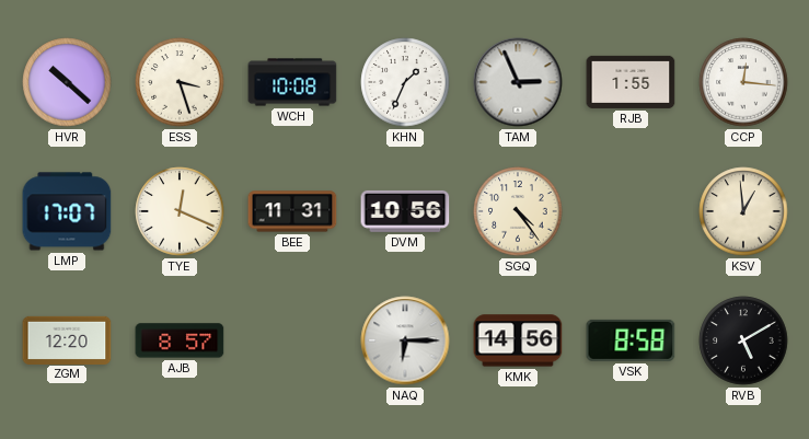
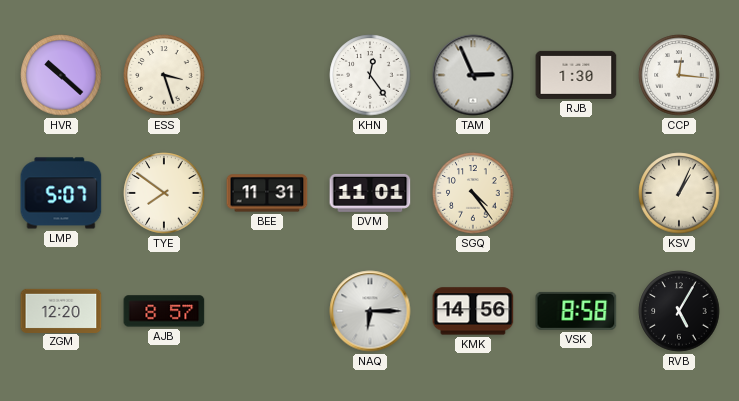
WCH: 10:08 -> none
KHN: 1:34 -> 12:24
RJB: 1:55 -> 1:30
LMP: 17:07 -> 5:07
TYE: 12:19 -> 7:51
DVM: 10:56 -> 11:01
KSV: 12:59 -> 1:04
RVB: 5:10 -> 5:05
